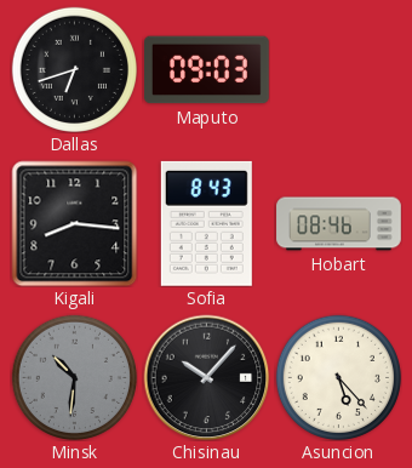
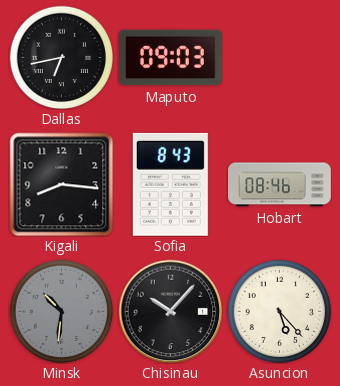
Dallas: 6:42 -> 6:43
